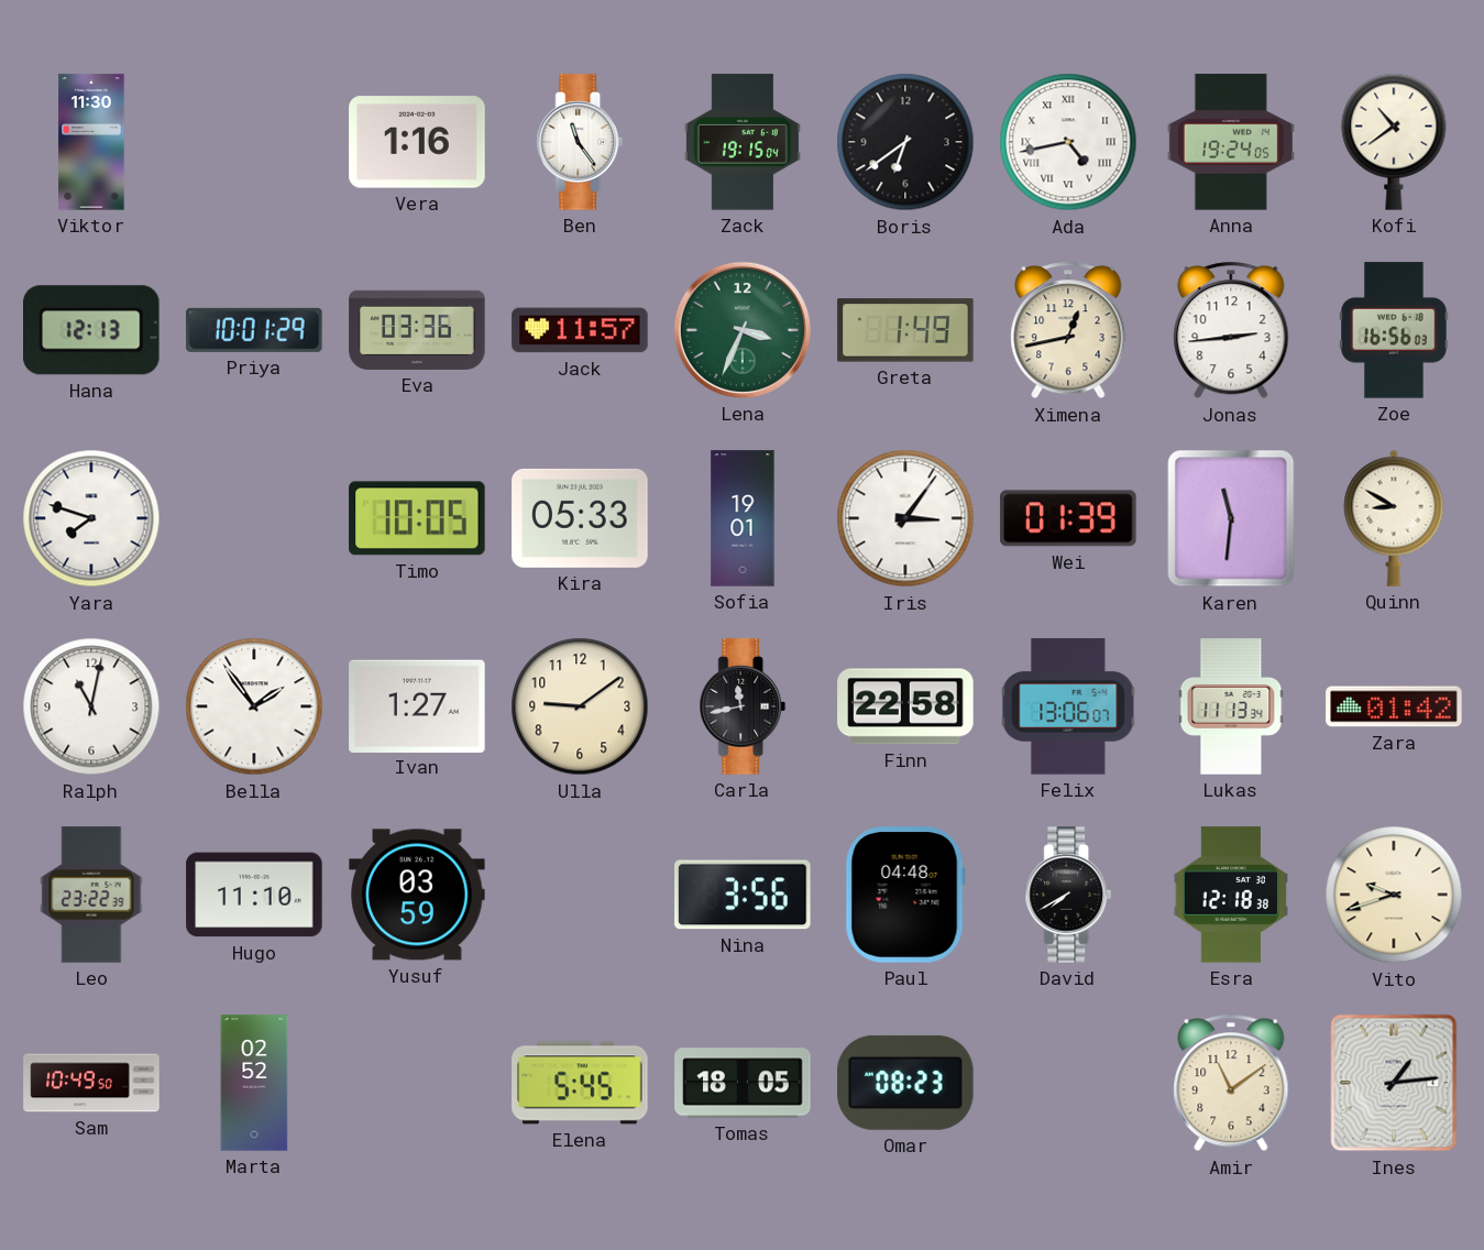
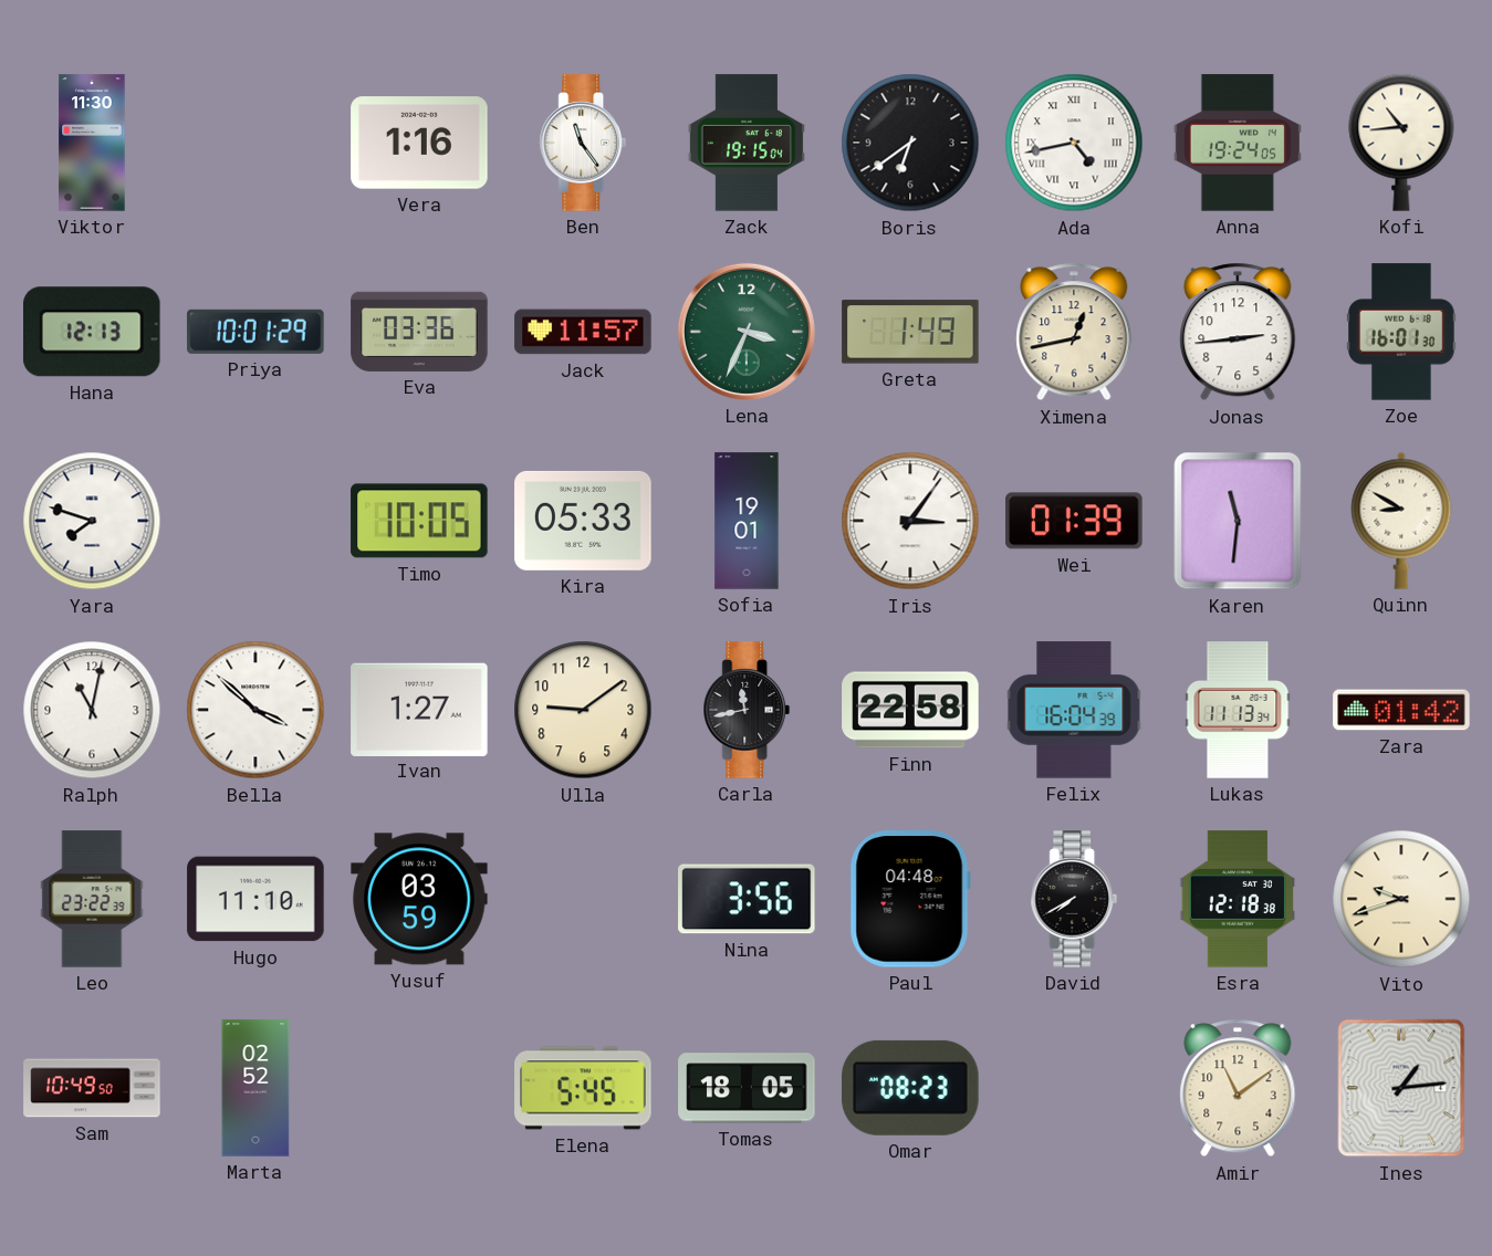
Kofi: 10:39 -> 10:44
Zoe: 16:56 -> 16:01
Bella: 1:54 -> 3:52
Felix: 13:06 -> 16:04
